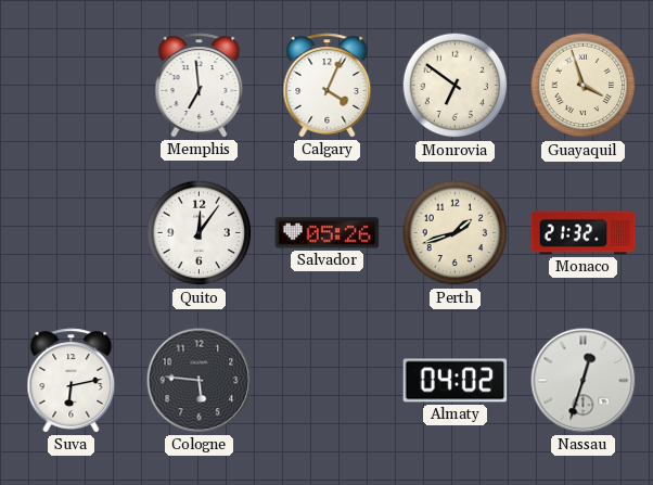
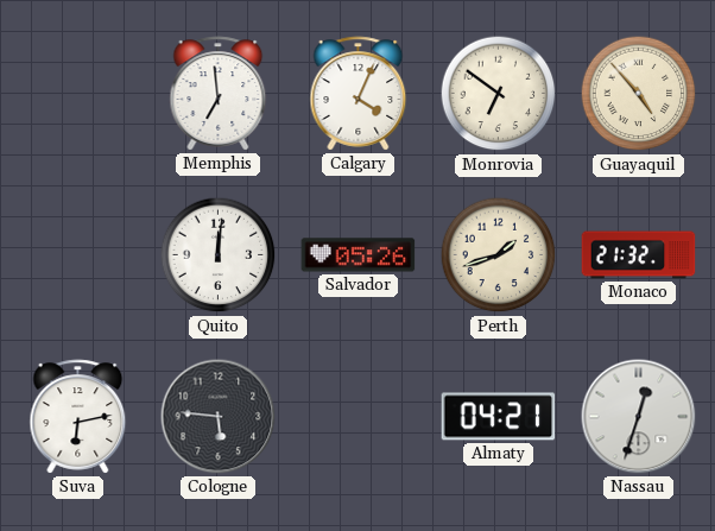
Guayaquil: 3:57 -> 4:53
Quito: 12:06 -> 12:01
Almaty: 04:02 -> 04:21
